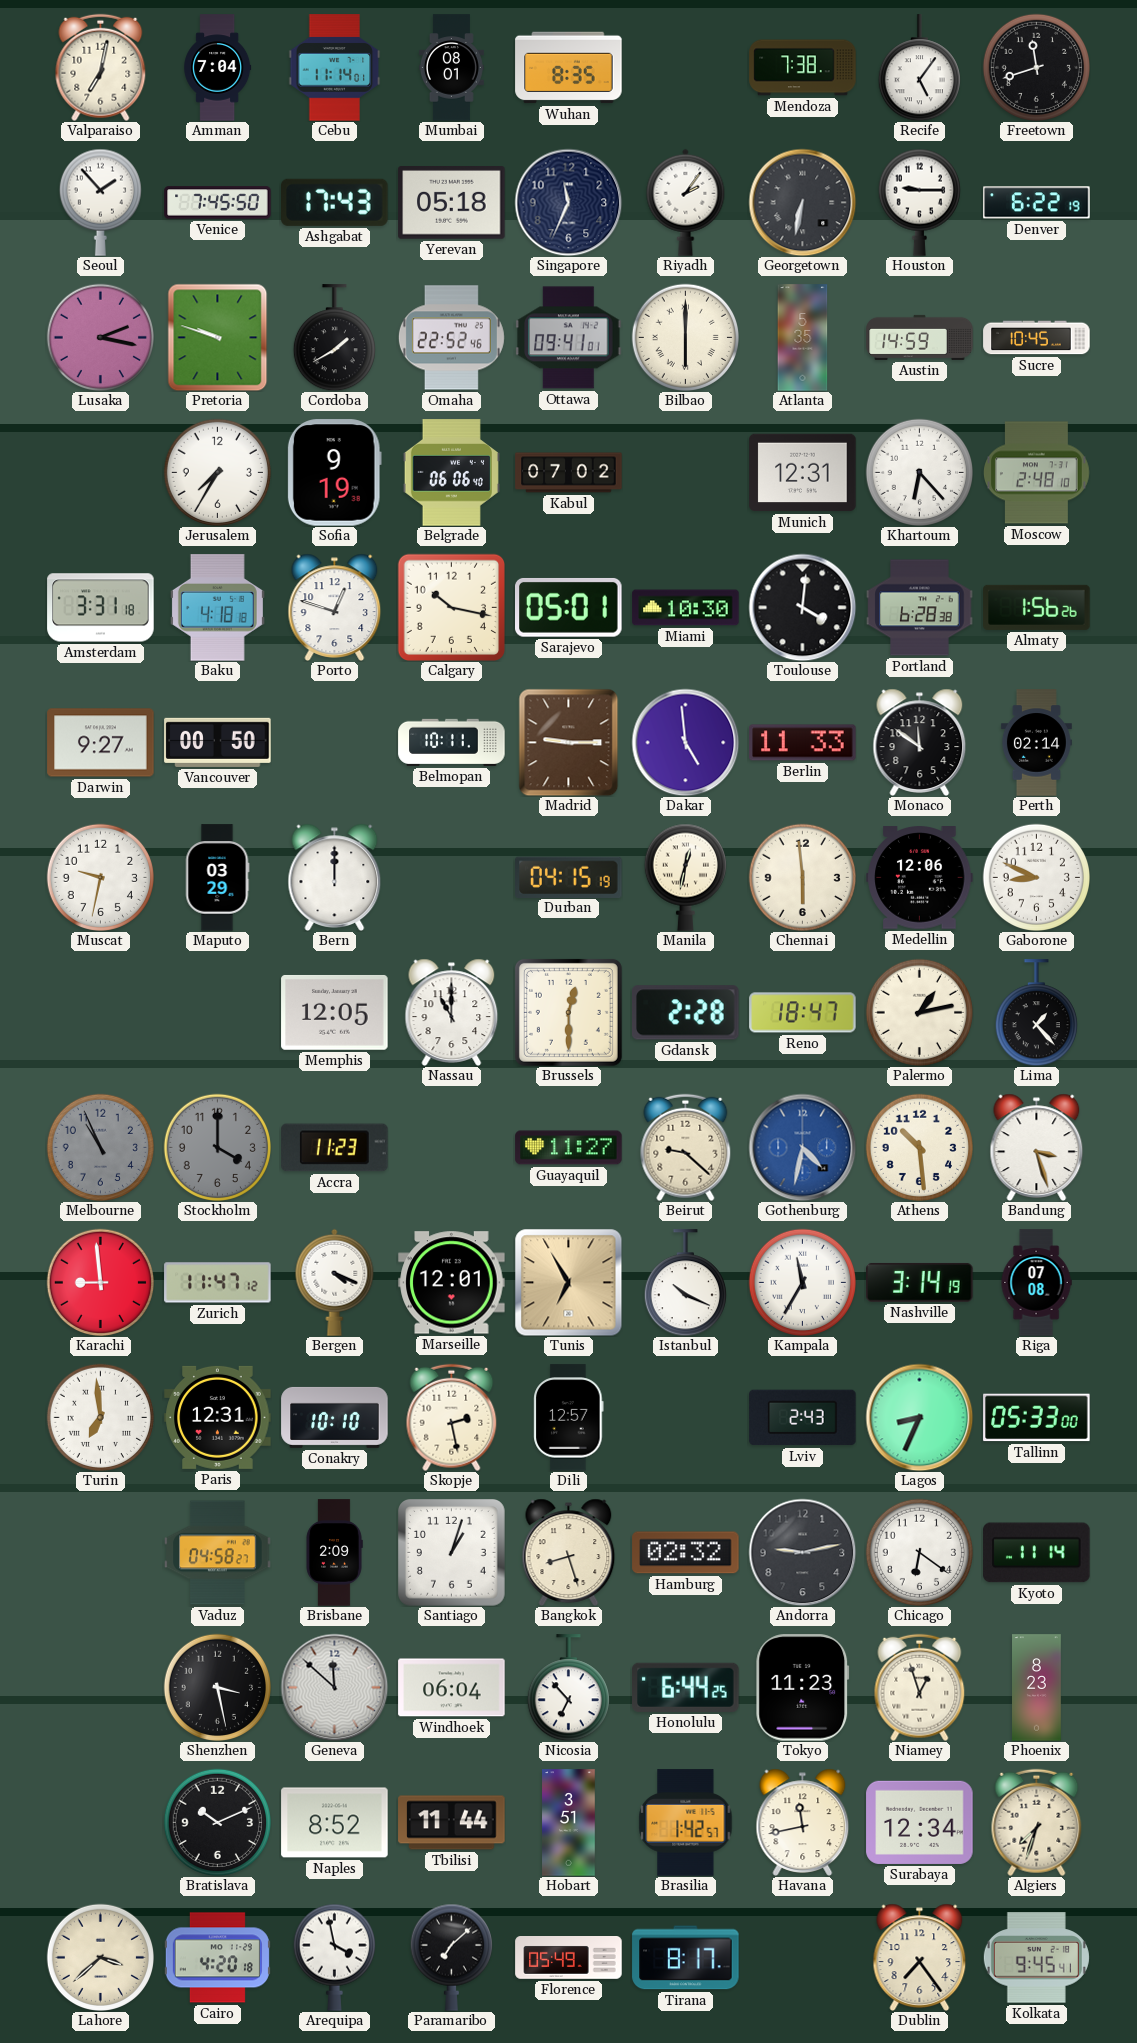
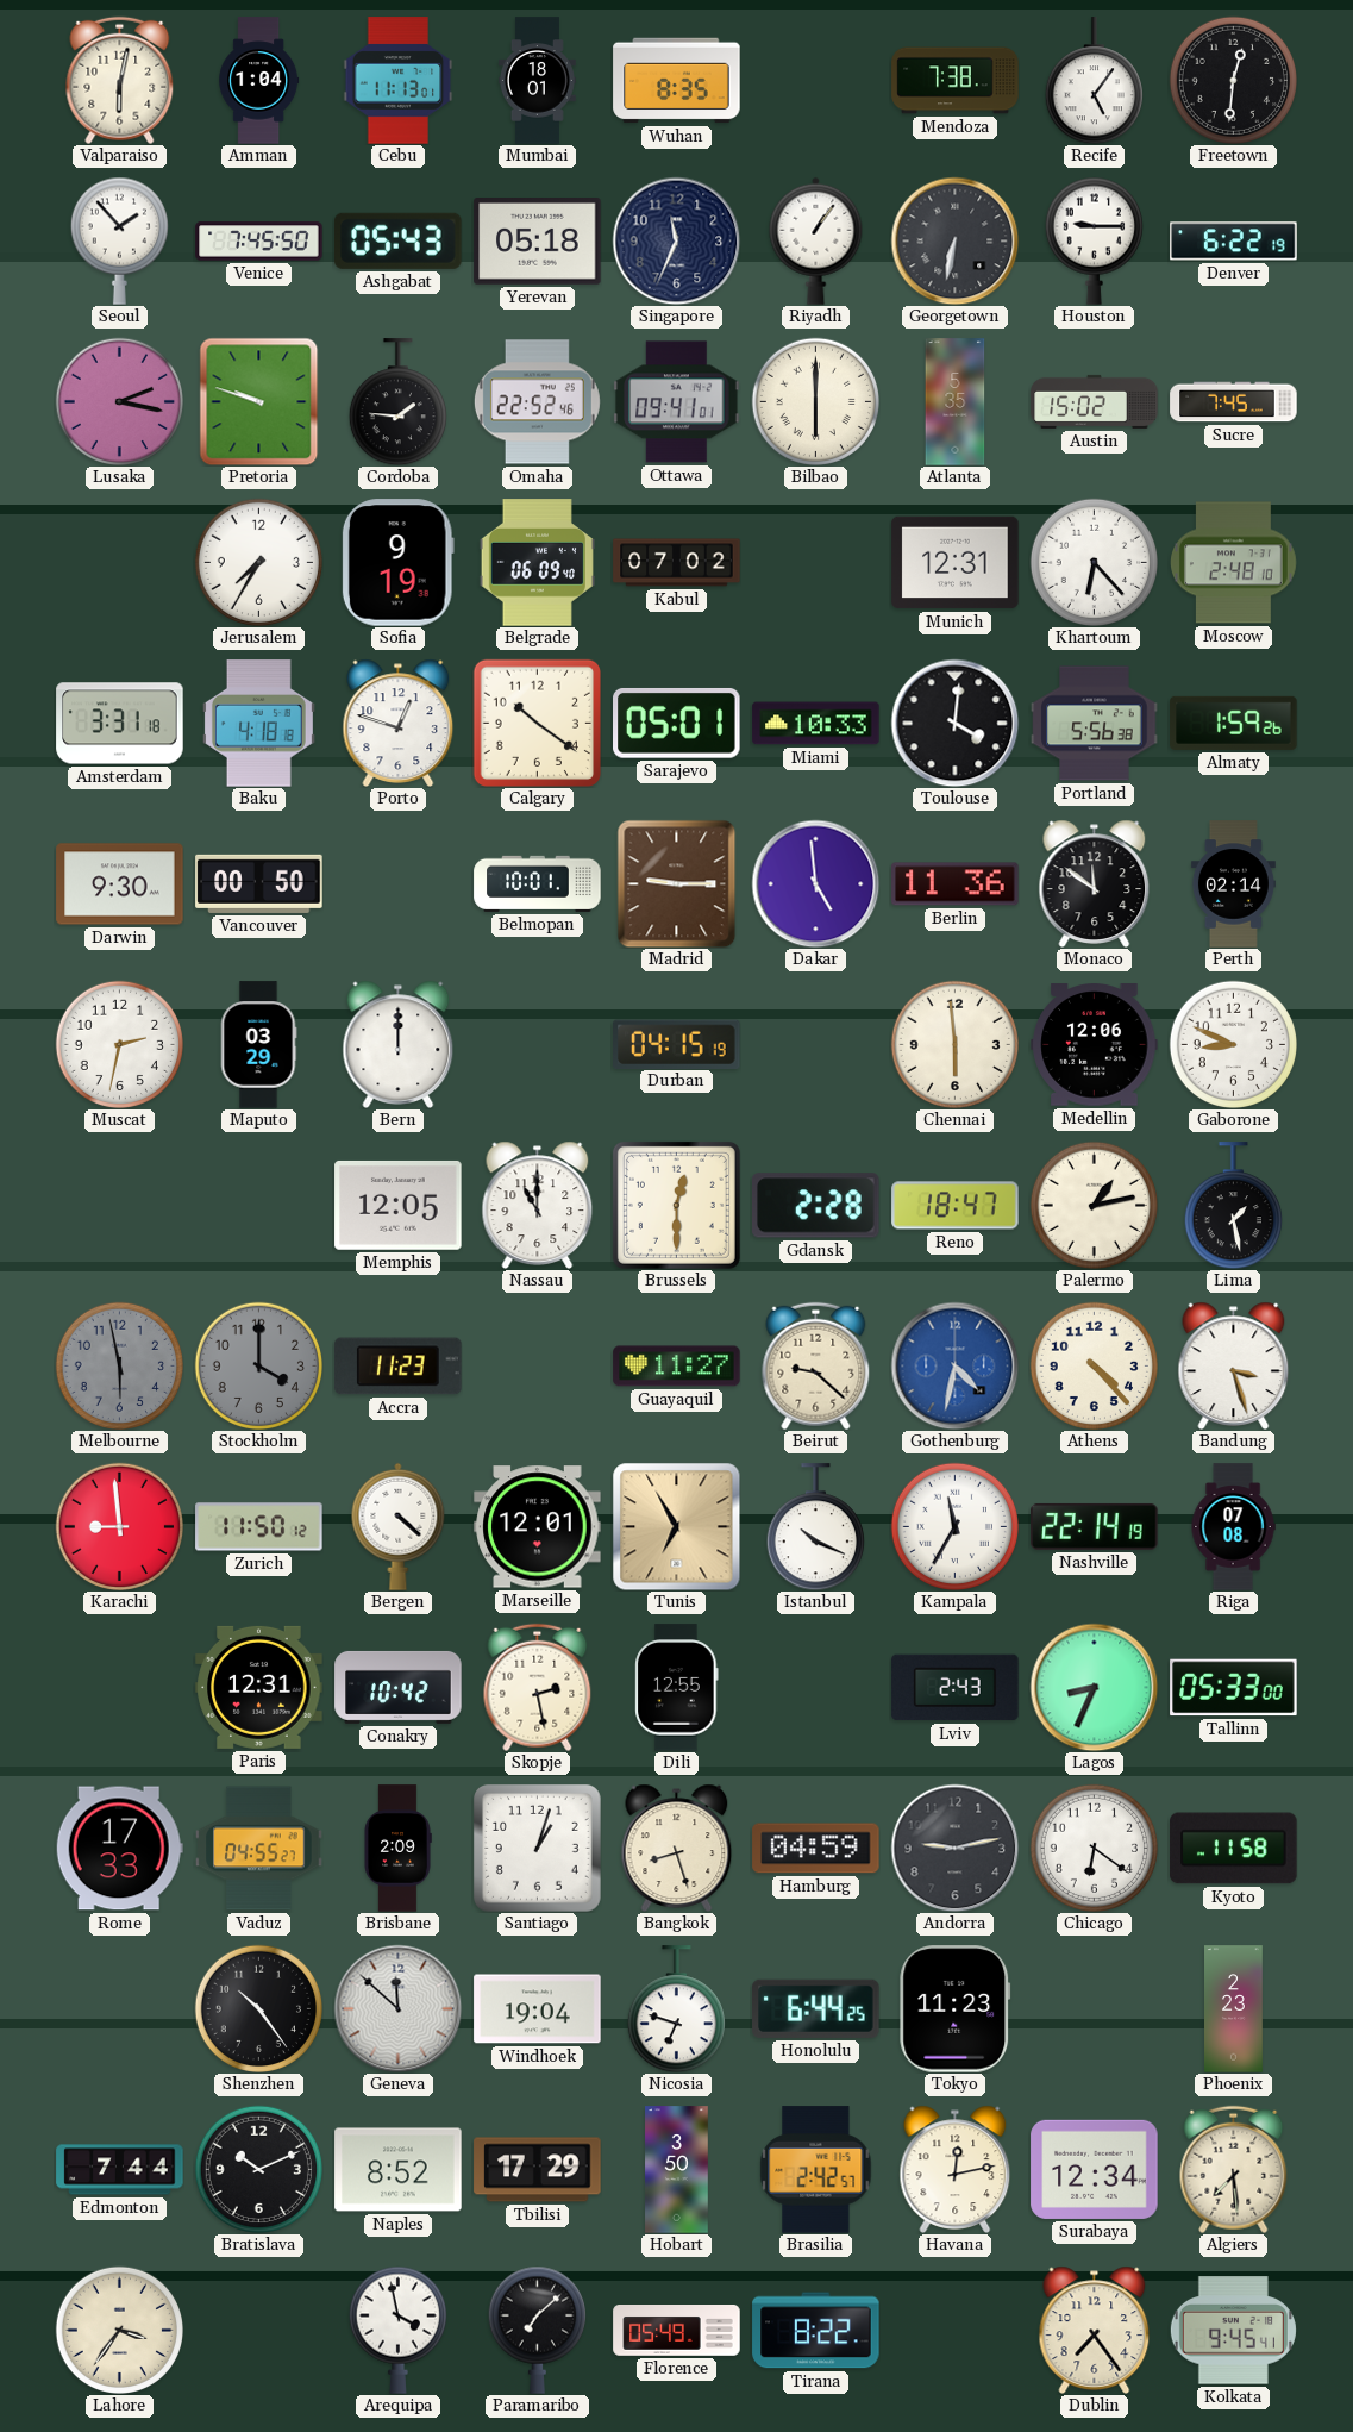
Valparaiso: 7:02 -> 6:02
Amman: 7:04 -> 1:04
Cebu: 11:14 -> 11:13
Mumbai: 08:01 -> 18:01
Freetown: 11:42 -> 12:31
Ashgabat: 17:43 -> 05:43
Riyadh: 2:06 -> 1:06
Cordoba: 1:40 -> 1:46
Austin: 14:59 -> 15:02
Sucre: 10:45 -> 7:45
Belgrade: 06:06 -> 06:09
Calgary: 10:17 -> 10:21
Miami: 10:30 -> 10:33
Portland: 6:28 -> 5:56
Almaty: 1:56 -> 1:59
Darwin: 9:27 -> 9:30
Belmopan: 10:11 -> 10:01
Berlin: 11:33 -> 11:36
Muscat: 9:32 -> 2:32
Manila: 12:32 -> none
Lima: 1:23 -> 1:28
Melbourne: 10:56 -> 5:58
Athens: 10:29 -> 4:23
Zurich: 11:47 -> 11:50
Bergen: 4:19 -> 4:22
Nashville: 3:14 -> 22:14
Turin: 6:59 -> none
Conakry: 10:10 -> 10:42
Dili: 12:57 -> 12:55
Rome: none -> 17:33
Vaduz: 04:58 -> 04:55
Hamburg: 02:32 -> 04:59
Kyoto: 11:14 -> 11:58
Shenzhen: 3:28 -> 10:24
Windhoek: 06:04 -> 19:04
Nicosia: 6:53 -> 6:48
Niamey: 12:57 -> none
Phoenix: 8:23 -> 2:23
Edmonton: none -> 7:44
Tbilisi: 11:44 -> 17:29
Hobart: 3:51 -> 3:50
Brasilia: 1:42 -> 2:42
Havana: 11:43 -> 12:13
Algiers: 7:33 -> 7:29
Lahore: 3:38 -> 3:36
Cairo: 4:20 -> none
Tirana: 8:17 -> 8:22
